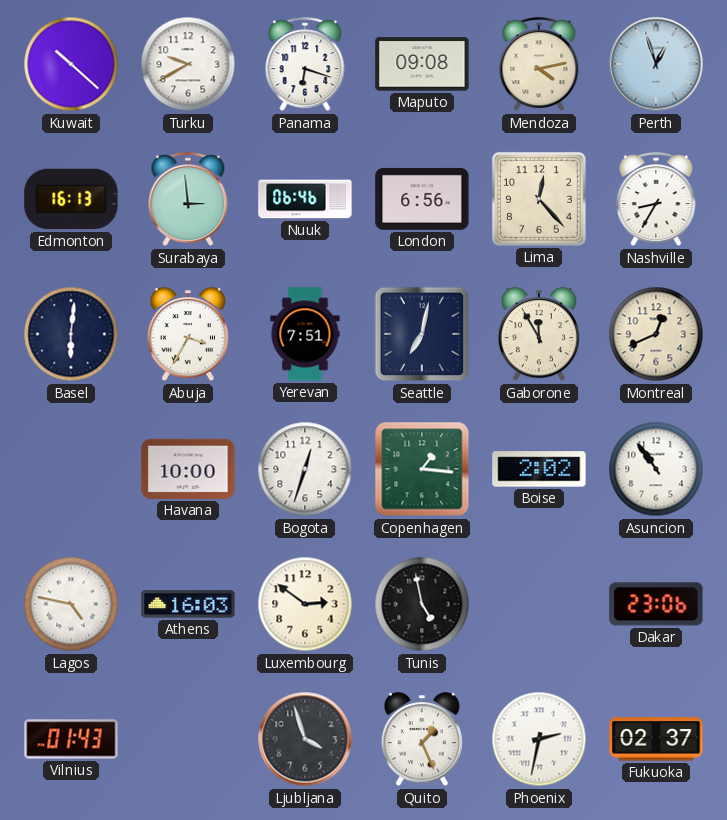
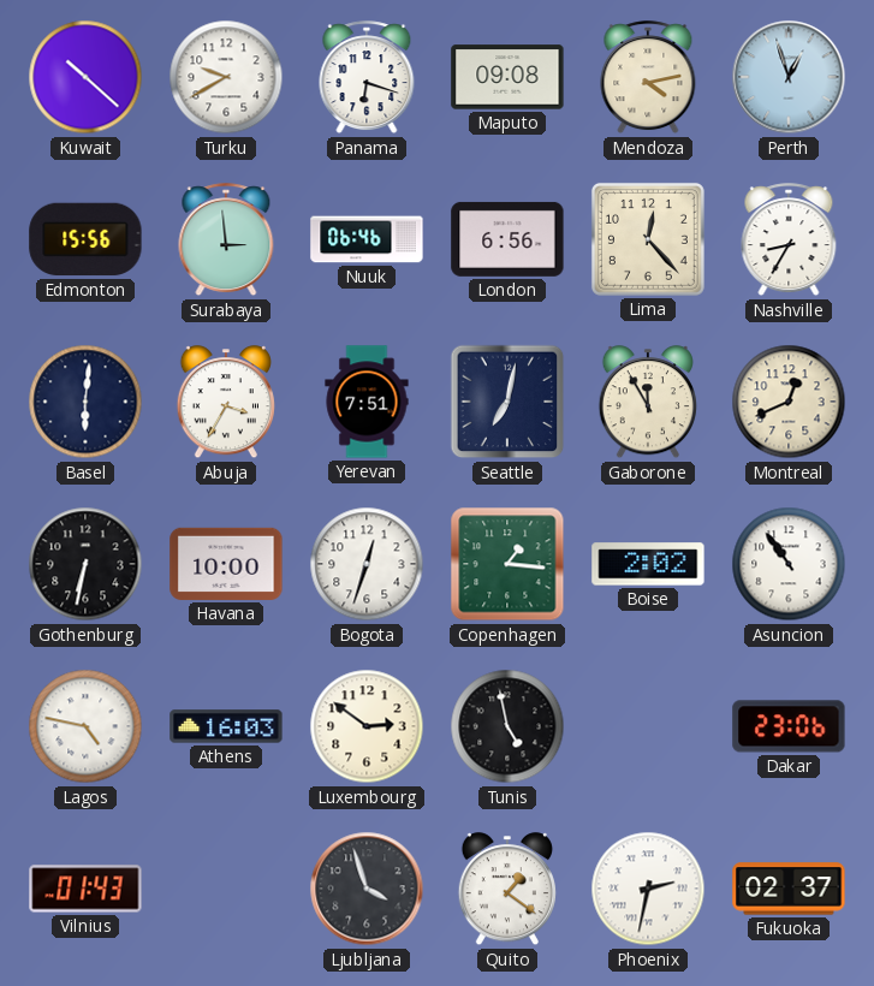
Edmonton: 16:13 -> 15:56
Gothenburg: none -> 6:32
Quito: 1:26 -> 1:21
